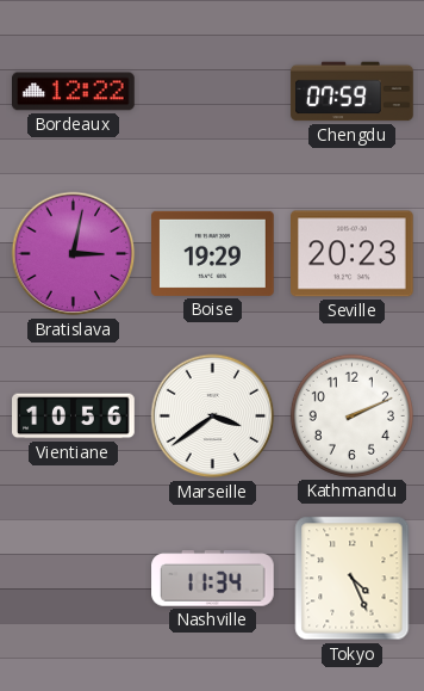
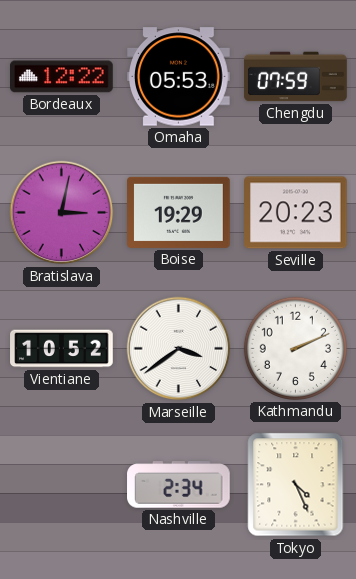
Omaha: none -> 05:53
Vientiane: 10:56 -> 10:52
Nashville: 11:34 -> 2:34
